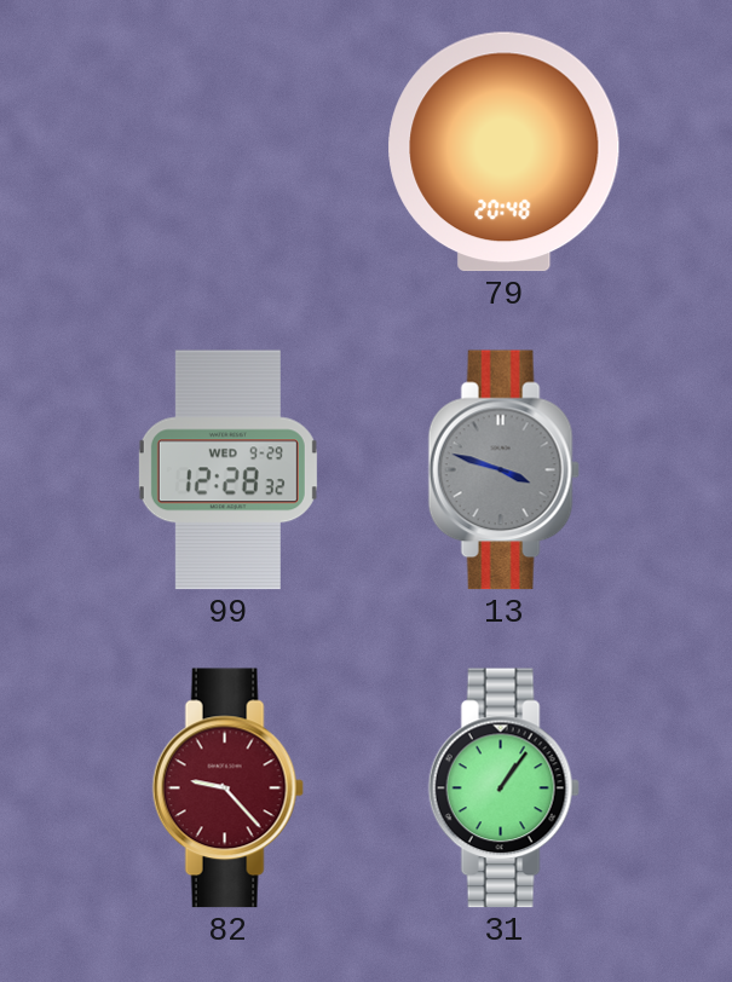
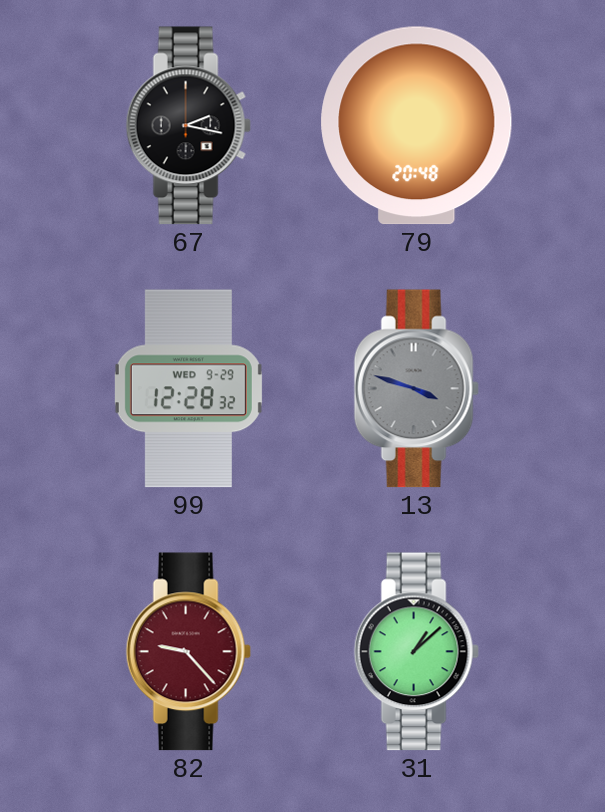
67: none -> 2:17
31: 1:06 -> 1:08
